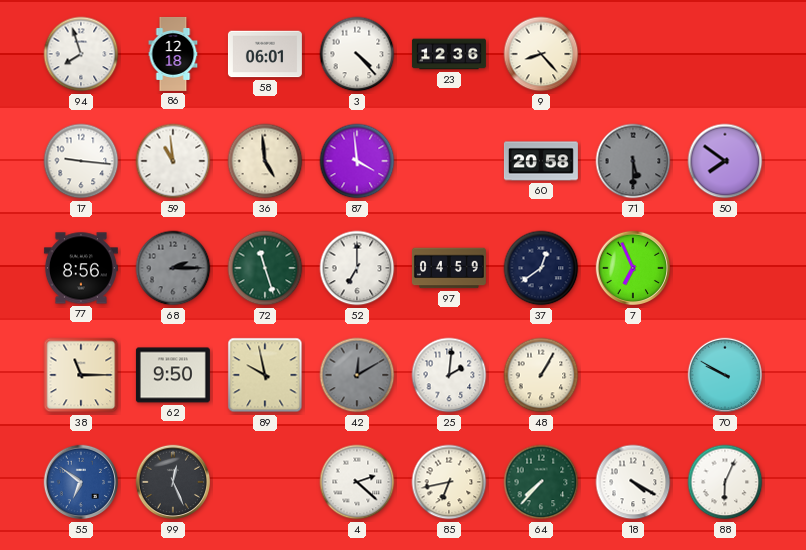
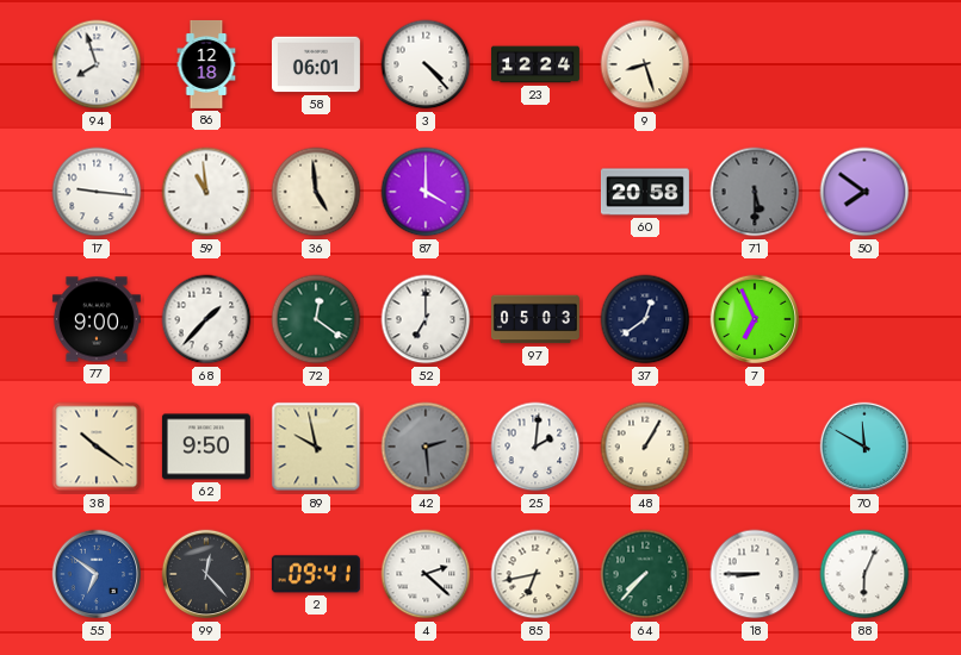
23: 12:36 -> 12:24
9: 8:23 -> 8:27
87: 3:59 -> 4:00
77: 8:56 -> 9:00
68: 2:15 -> 1:37
68 dial: grey -> white
72: 11:27 -> 12:21
97: 04:59 -> 05:03
38: 11:15 -> 10:21
42: 12:10 -> 2:29
70: 9:50 -> 11:50
99: 12:26 -> 12:23
2: none -> 09:41
18: 4:20 -> 8:45
